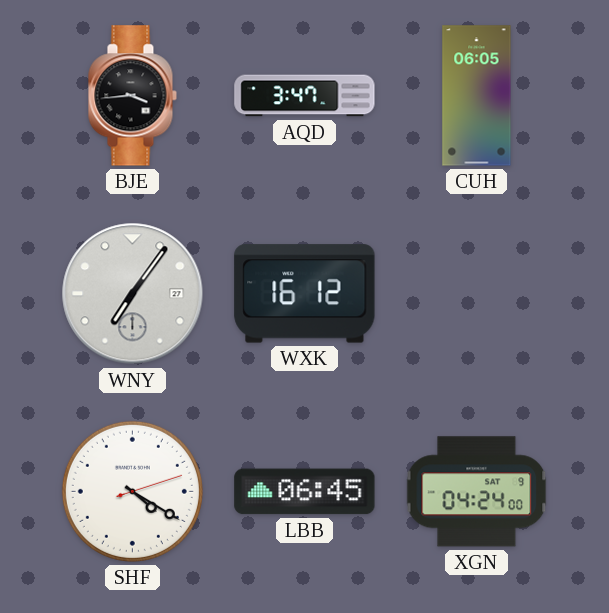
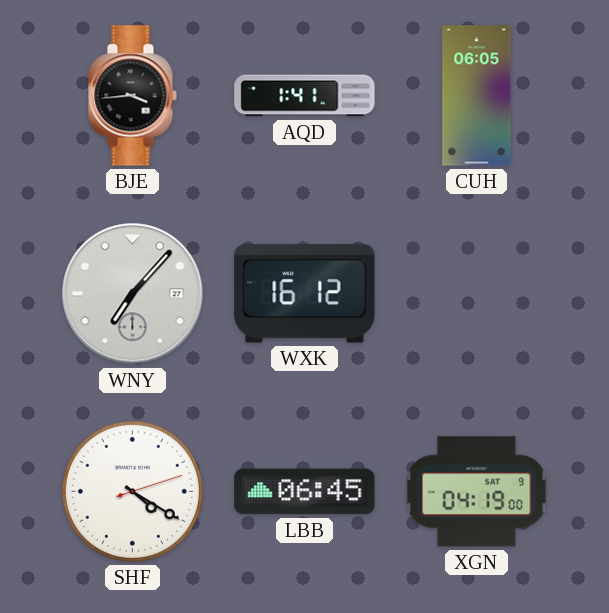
AQD: 3:47 -> 1:41
WNY: 7:06 -> 7:07
XGN: 04:24 -> 04:19
